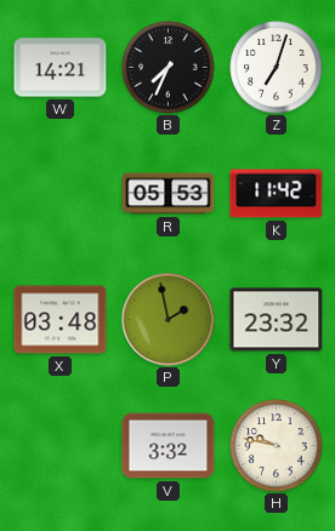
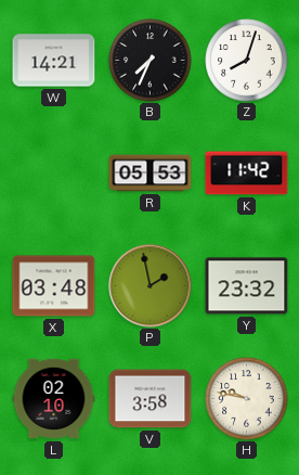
Z: 7:03 -> 8:03
L: none -> 02:10
V: 3:32 -> 3:58
